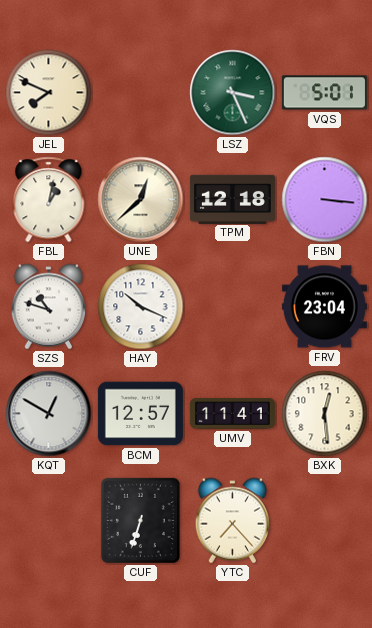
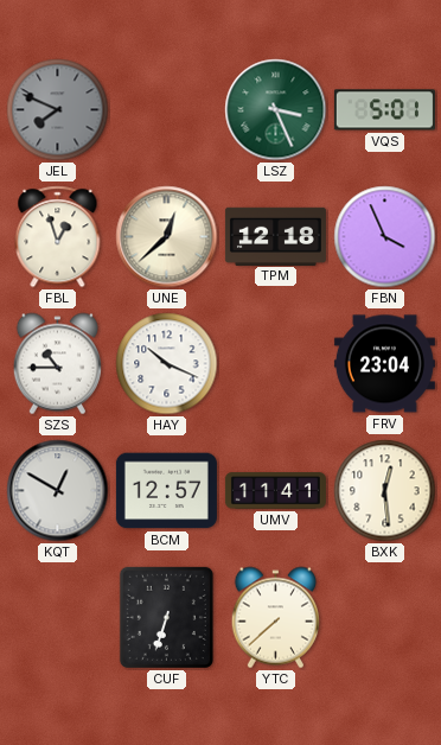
JEL dial: cream -> grey
FBL: 1:02 -> 12:57
FBN: 3:16 -> 3:56
SZS: 10:48 -> 10:45
YTC: 7:23 -> 7:38
